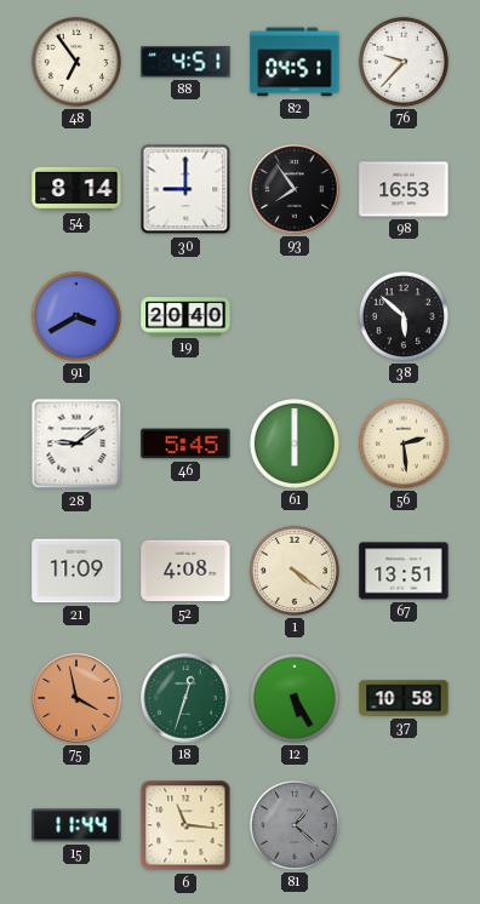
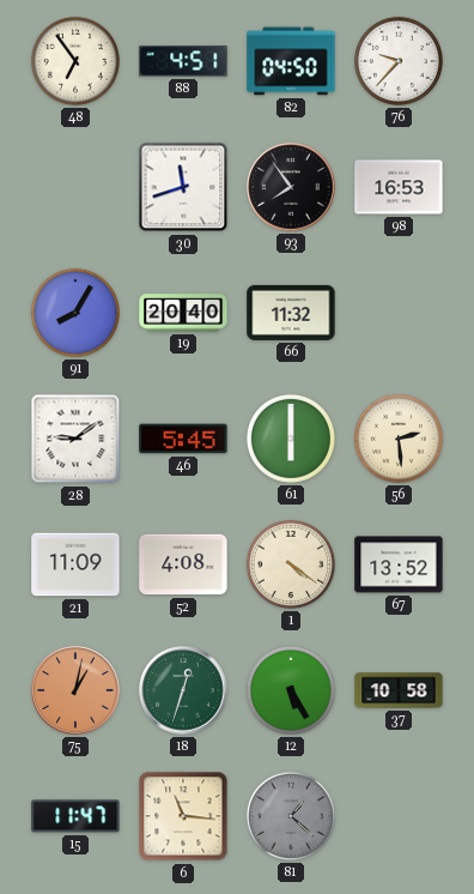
82: 04:51 -> 04:50
54: 8:14 -> none
30: 9:00 -> 11:42
91: 3:40 -> 8:05
66: none -> 11:32
38: 5:52 -> none
67: 13:51 -> 13:52
75: 3:58 -> 1:02
15: 11:44 -> 11:47
